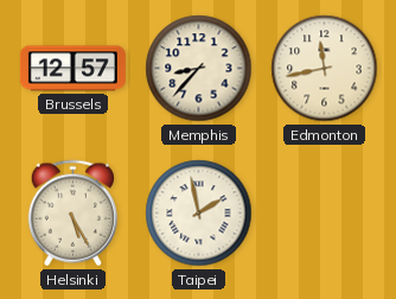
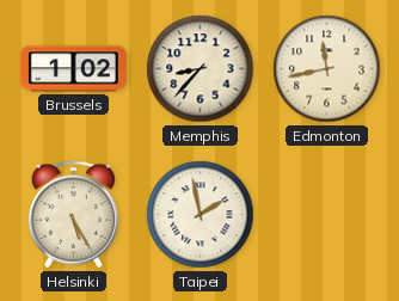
Brussels: 12:57 -> 1:02
